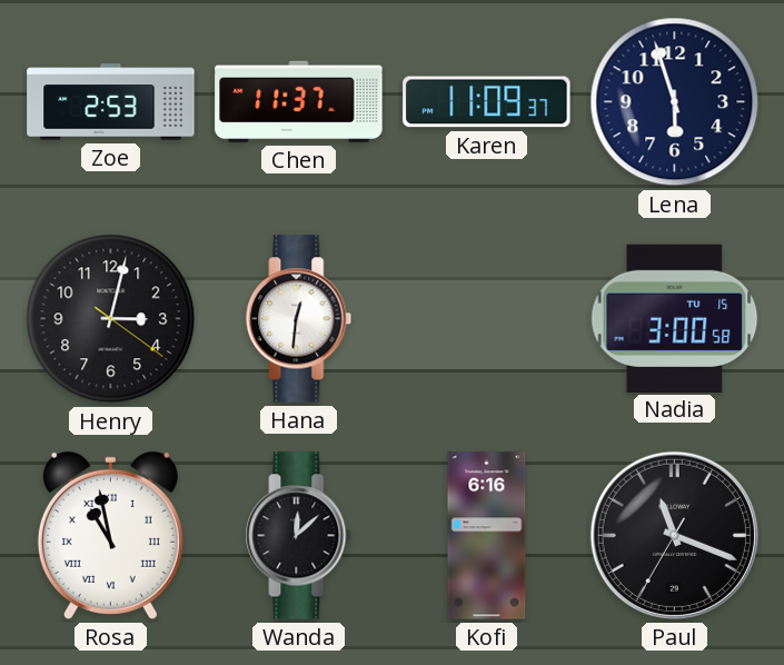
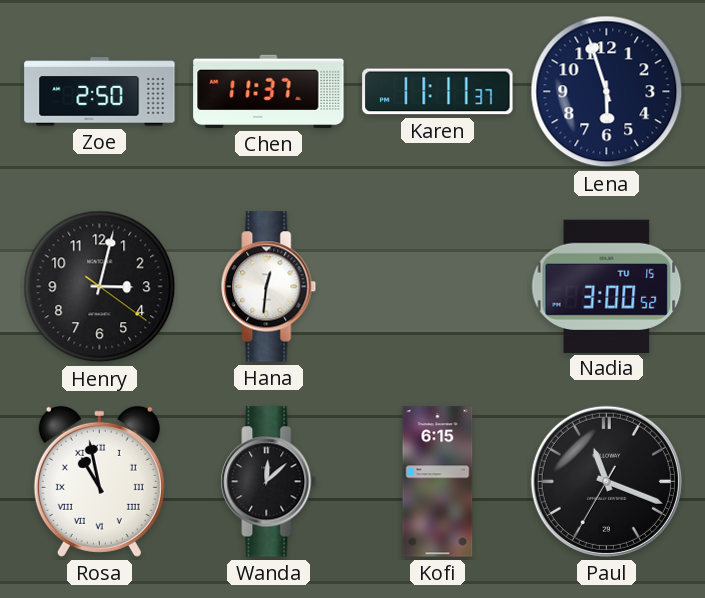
Zoe: 2:53 -> 2:50
Karen: 11:09 -> 11:11
Nadia: 3:00:58 -> 3:00:52
Kofi: 6:16 -> 6:15
